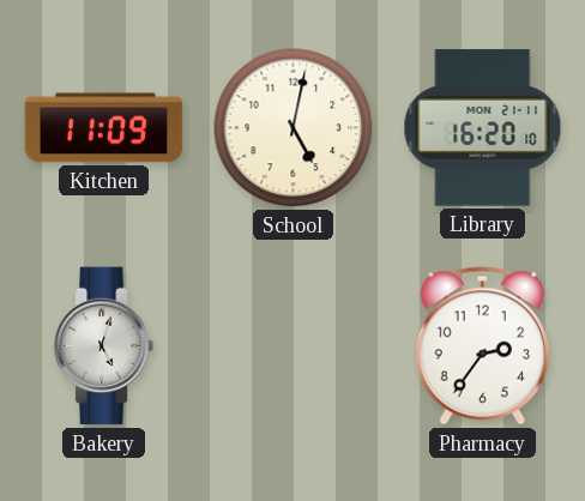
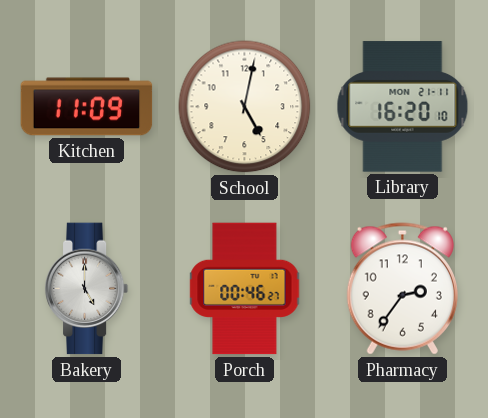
Bakery: 5:03 -> 5:00
Porch: none -> 00:46
